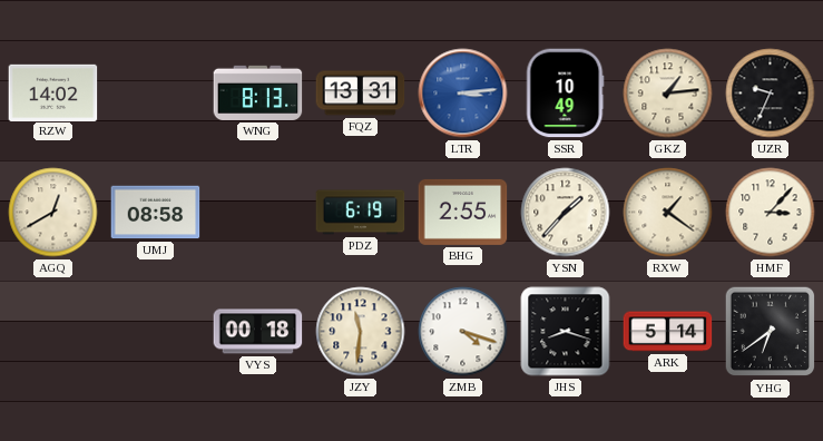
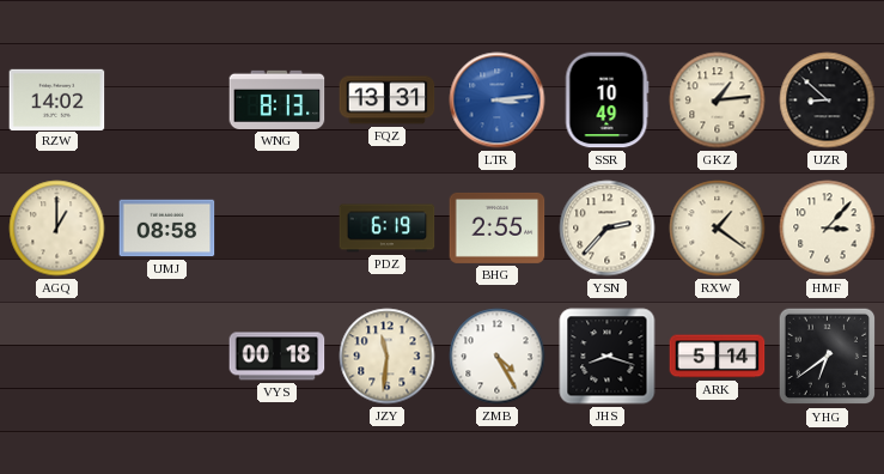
UZR: 9:34 -> 8:52
AGQ: 12:40 -> 1:00
YSN: 1:37 -> 2:37
ZMB: 4:18 -> 4:25
